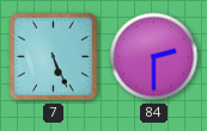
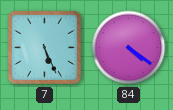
84: 2:30 -> 4:21
